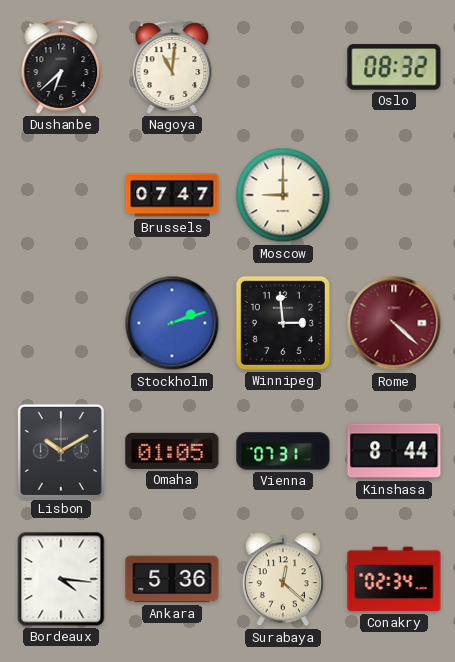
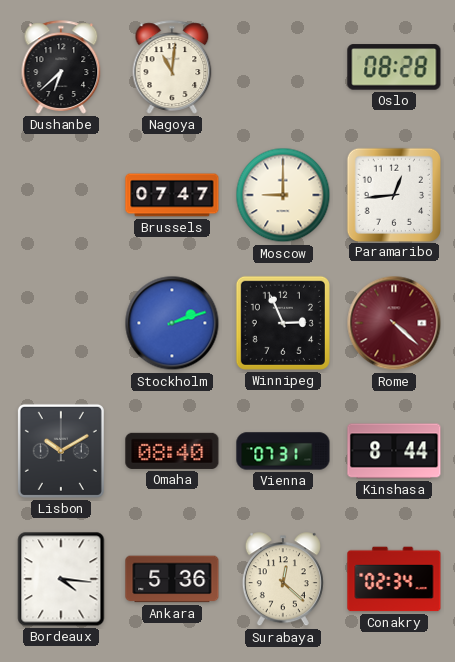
Oslo: 08:32 -> 08:28
Paramaribo: none -> 12:44
Winnipeg: 2:59 -> 2:56
Omaha: 01:05 -> 08:40
